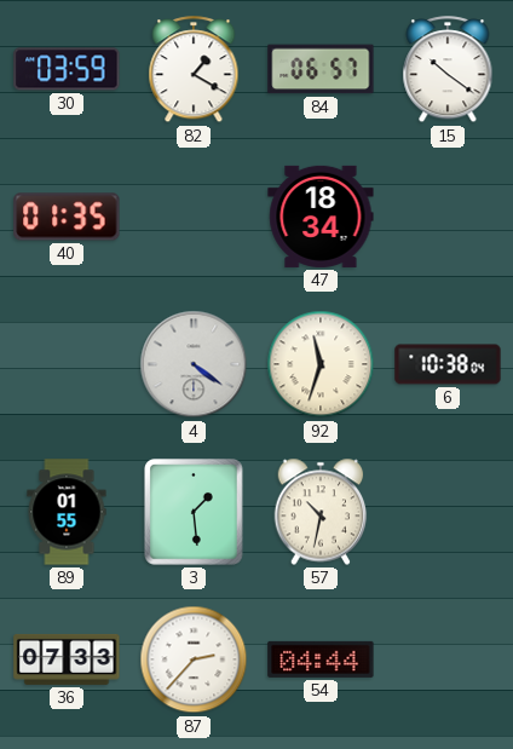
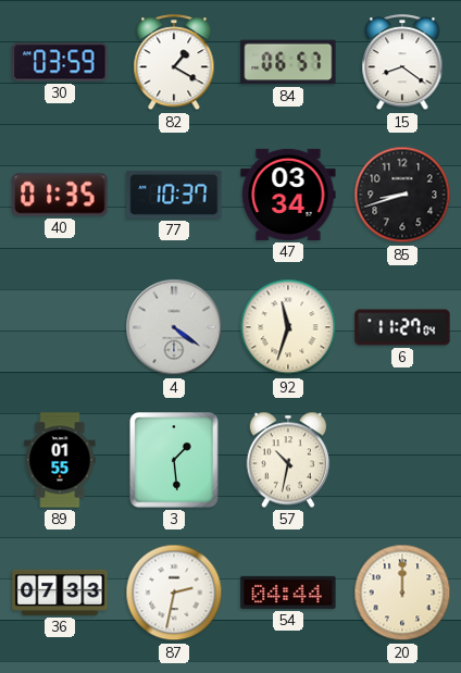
15: 10:21 -> 8:21
77: none -> 10:37
47: 18:34 -> 03:34
85: none -> 8:42
6: 10:38 -> 11:27
87: 2:37 -> 2:32
20: none -> 12:00
